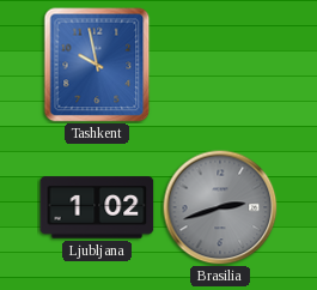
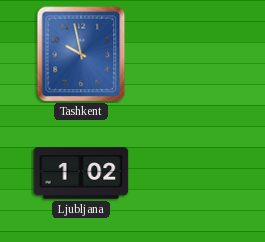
Brasilia: 2:42 -> none
